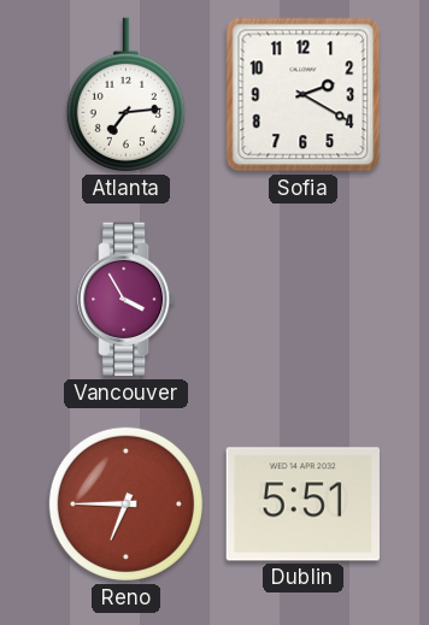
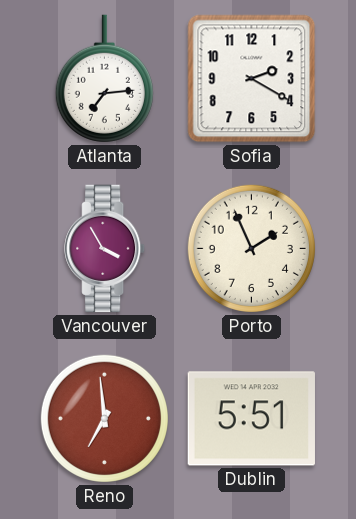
Porto: none -> 1:56
Reno: 6:45 -> 6:59
